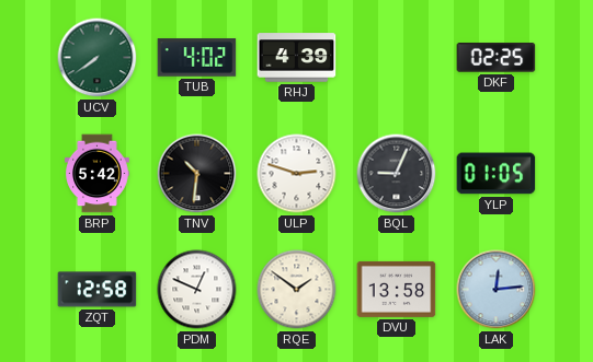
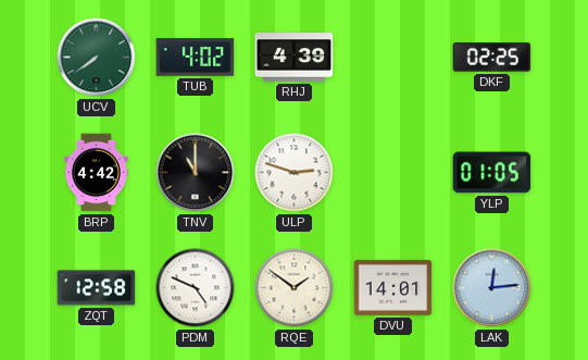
BRP: 5:42 -> 4:42
TNV: 10:31 -> 11:00
BQL: 9:04 -> none
PDM: 12:49 -> 4:49
DVU: 13:58 -> 14:01
